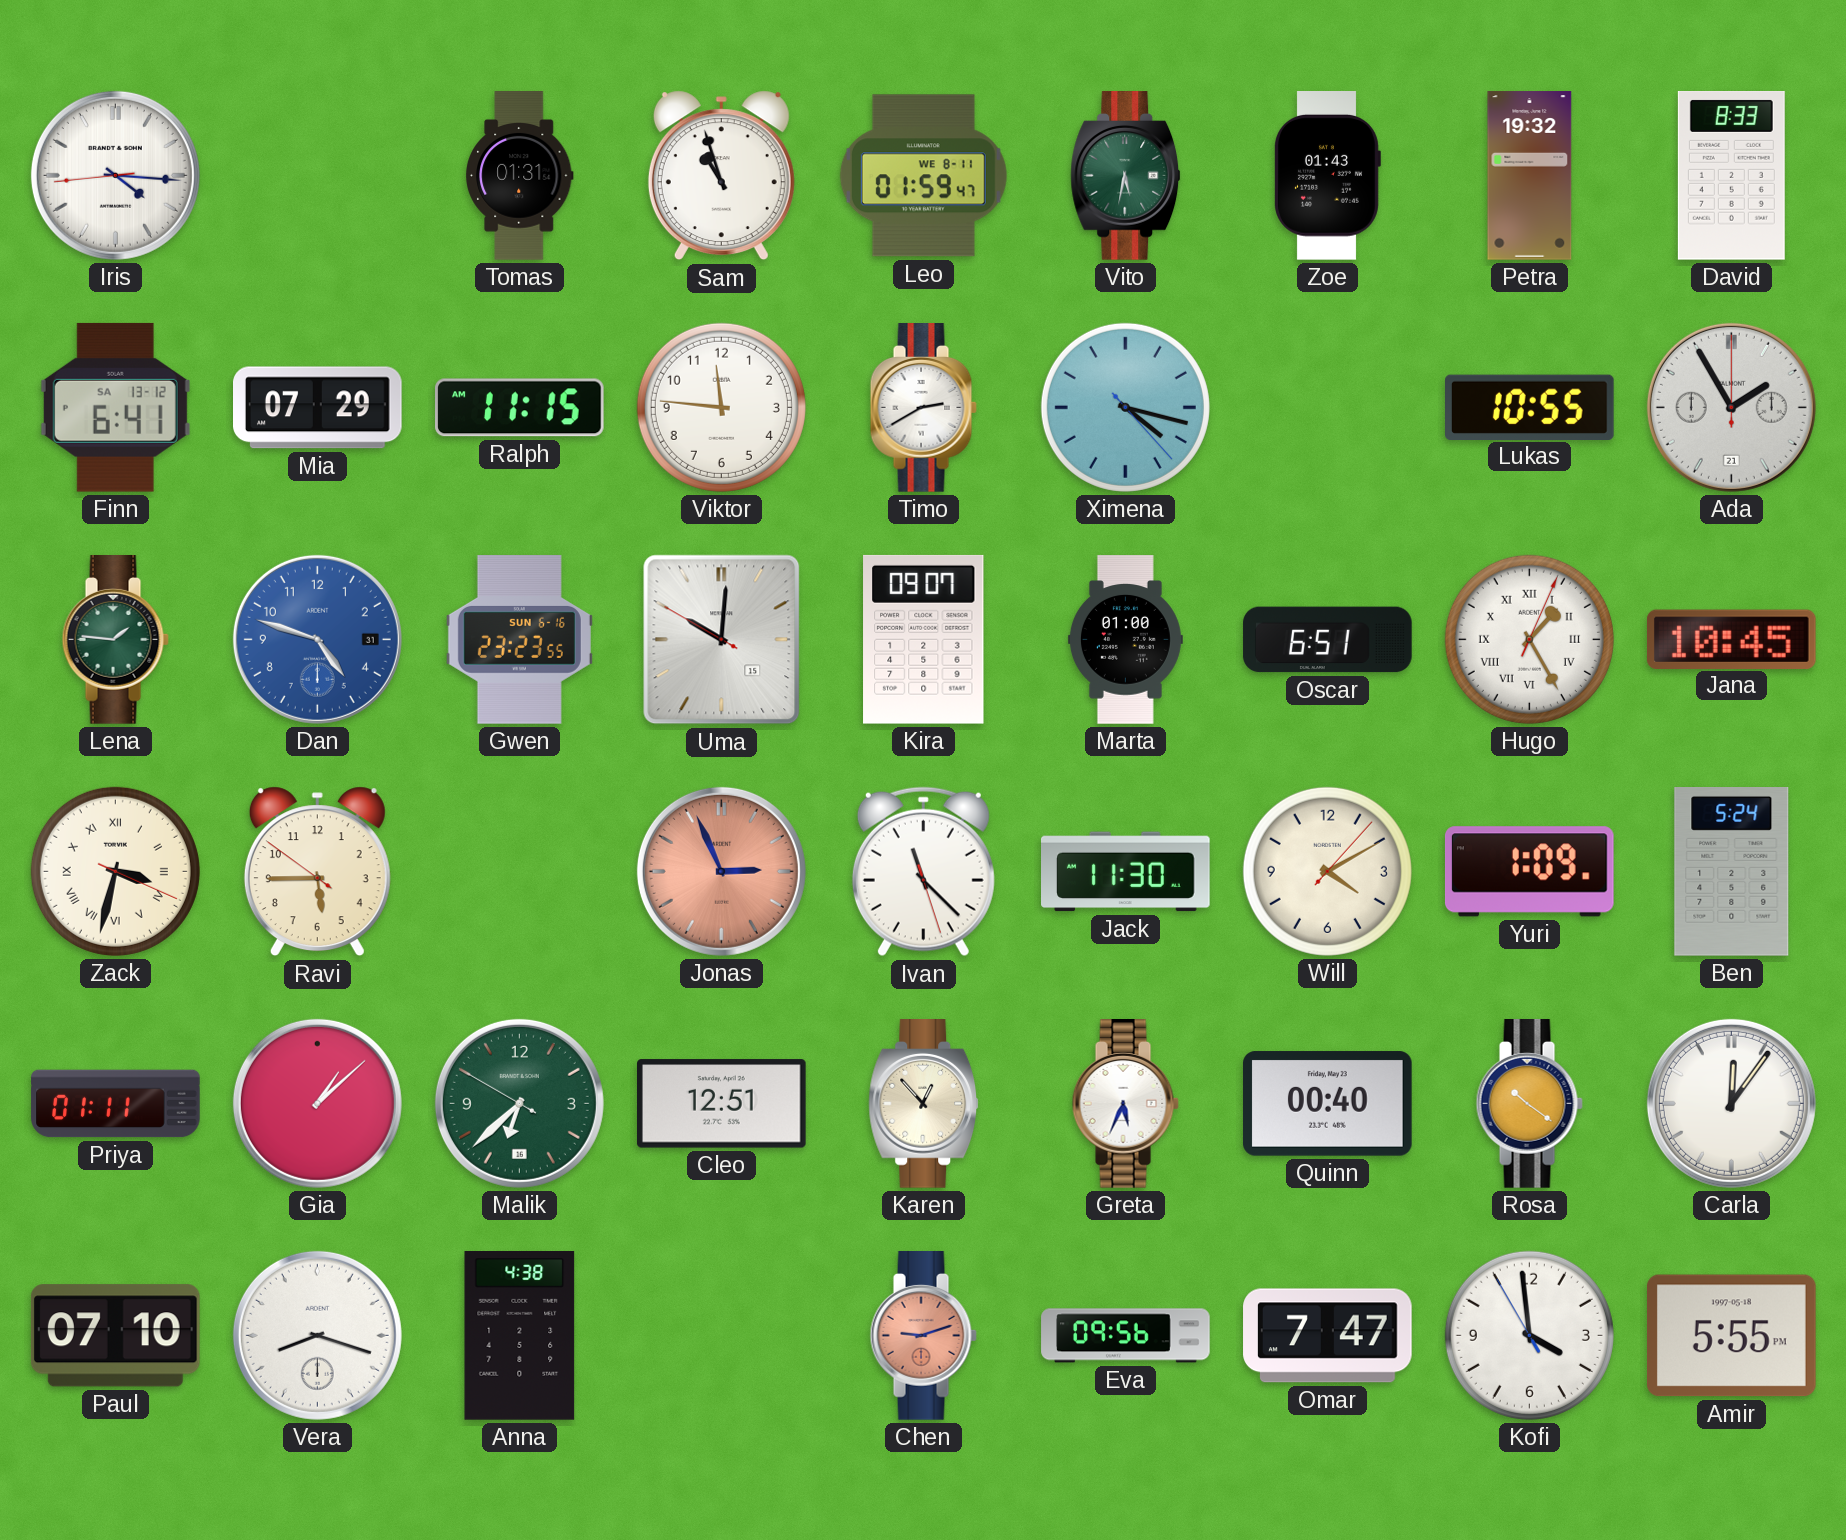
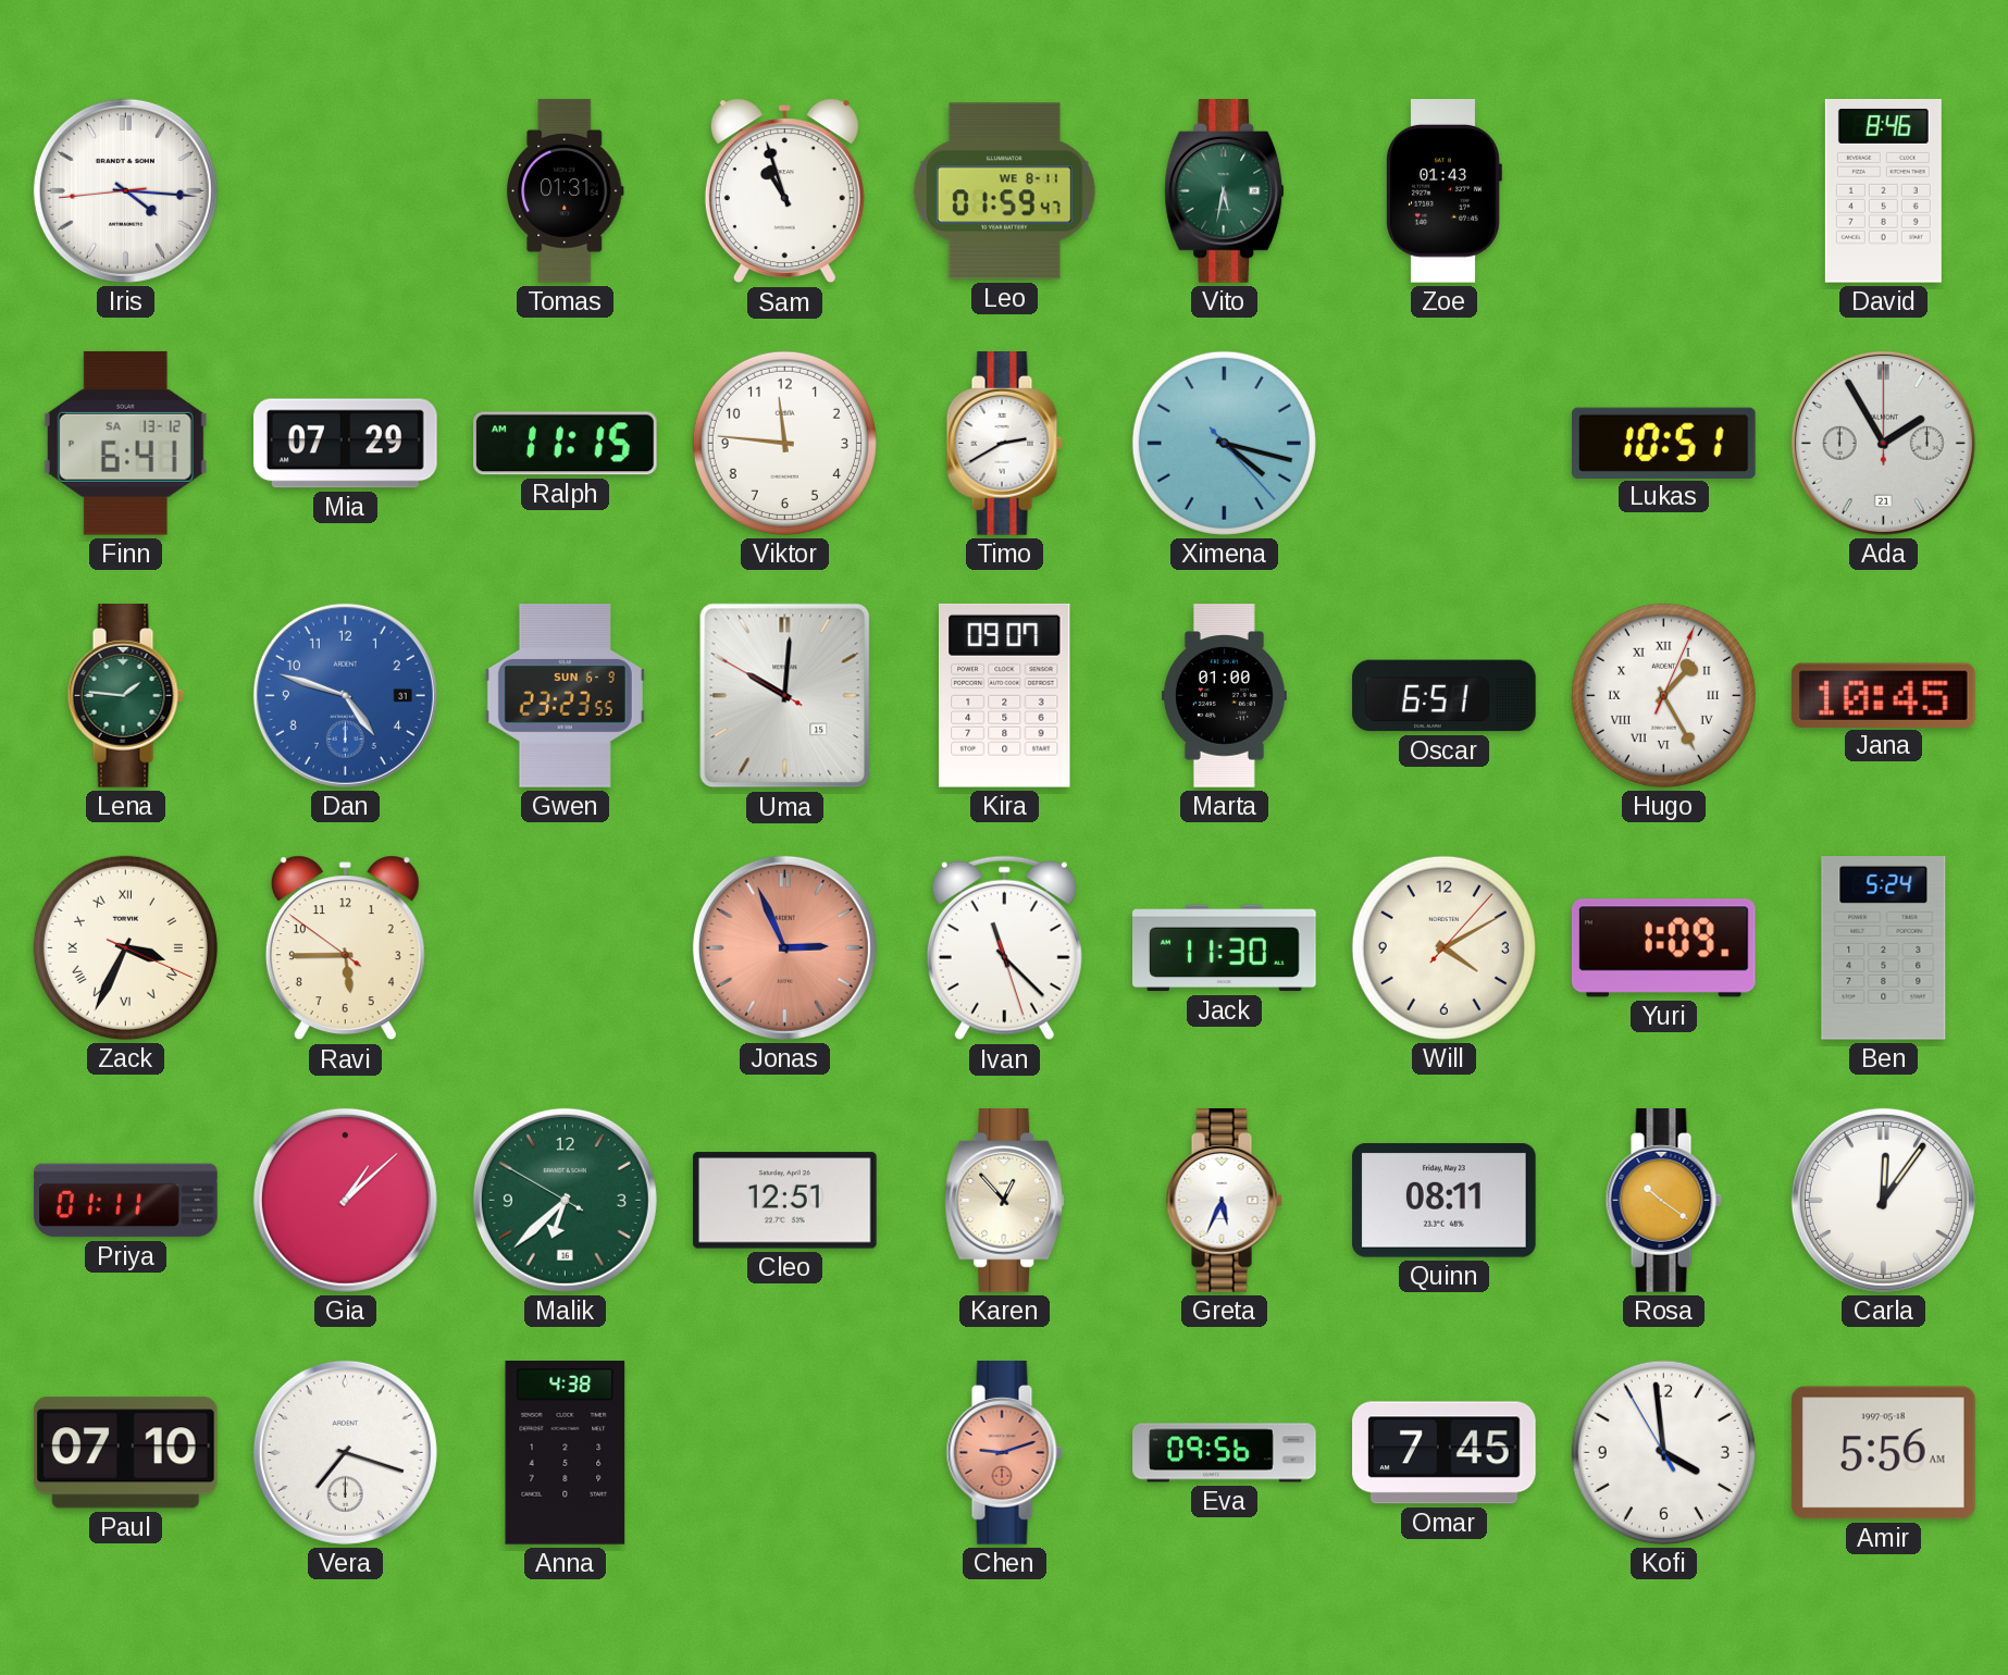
Petra: 19:32 -> none
David: 8:33 -> 8:46
Lukas: 10:55 -> 10:51
Gwen date: SUN 6-16 -> SUN 6-9
Zack: 3:32 -> 3:34
Quinn: 00:40 -> 08:11
Vera: 8:18 -> 7:18
Omar: 7:47 -> 7:45
Amir: 5:55 -> 5:56
